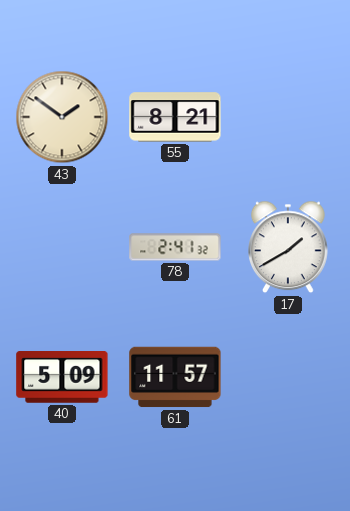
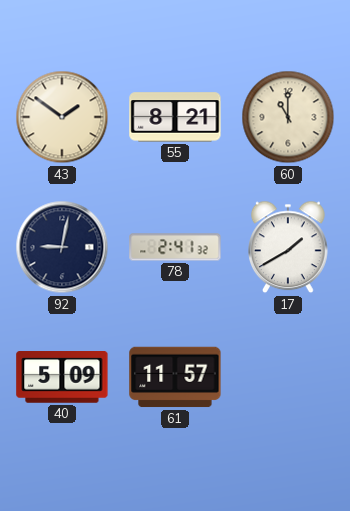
60: none -> 11:00
92: none -> 9:02
